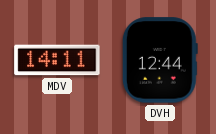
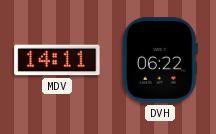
DVH: 12:44 -> 06:22
